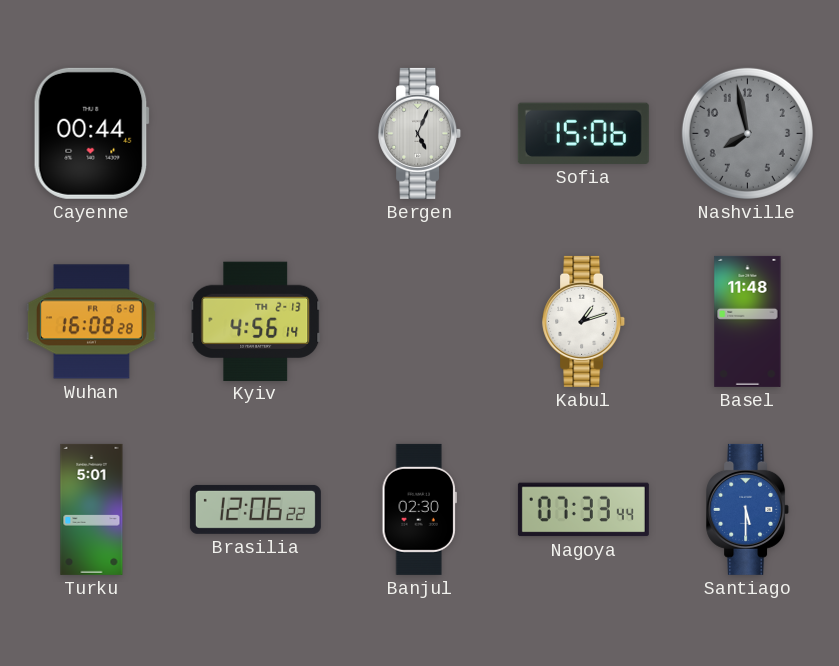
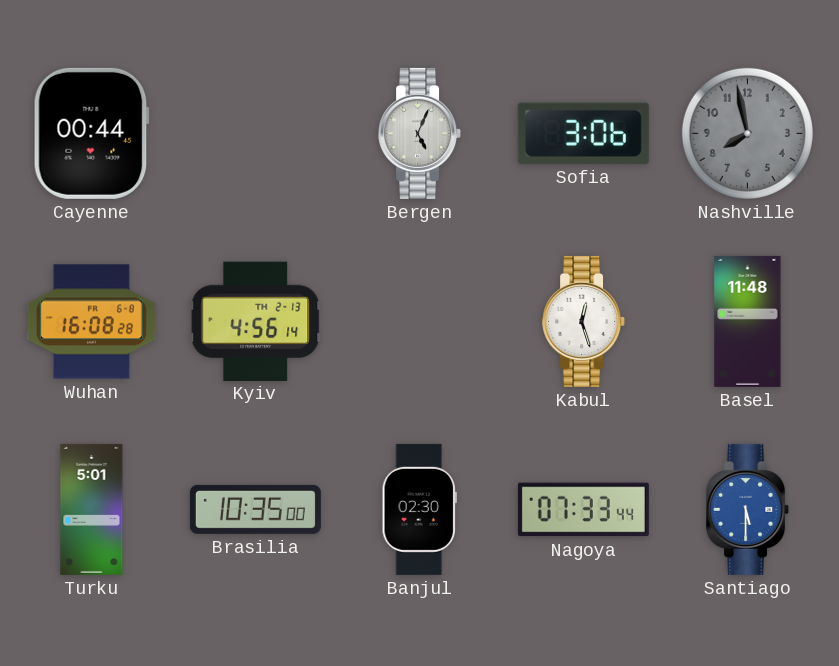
Sofia: 15:06 -> 3:06
Kabul: 1:12 -> 12:27
Brasilia: 12:06 -> 10:35
